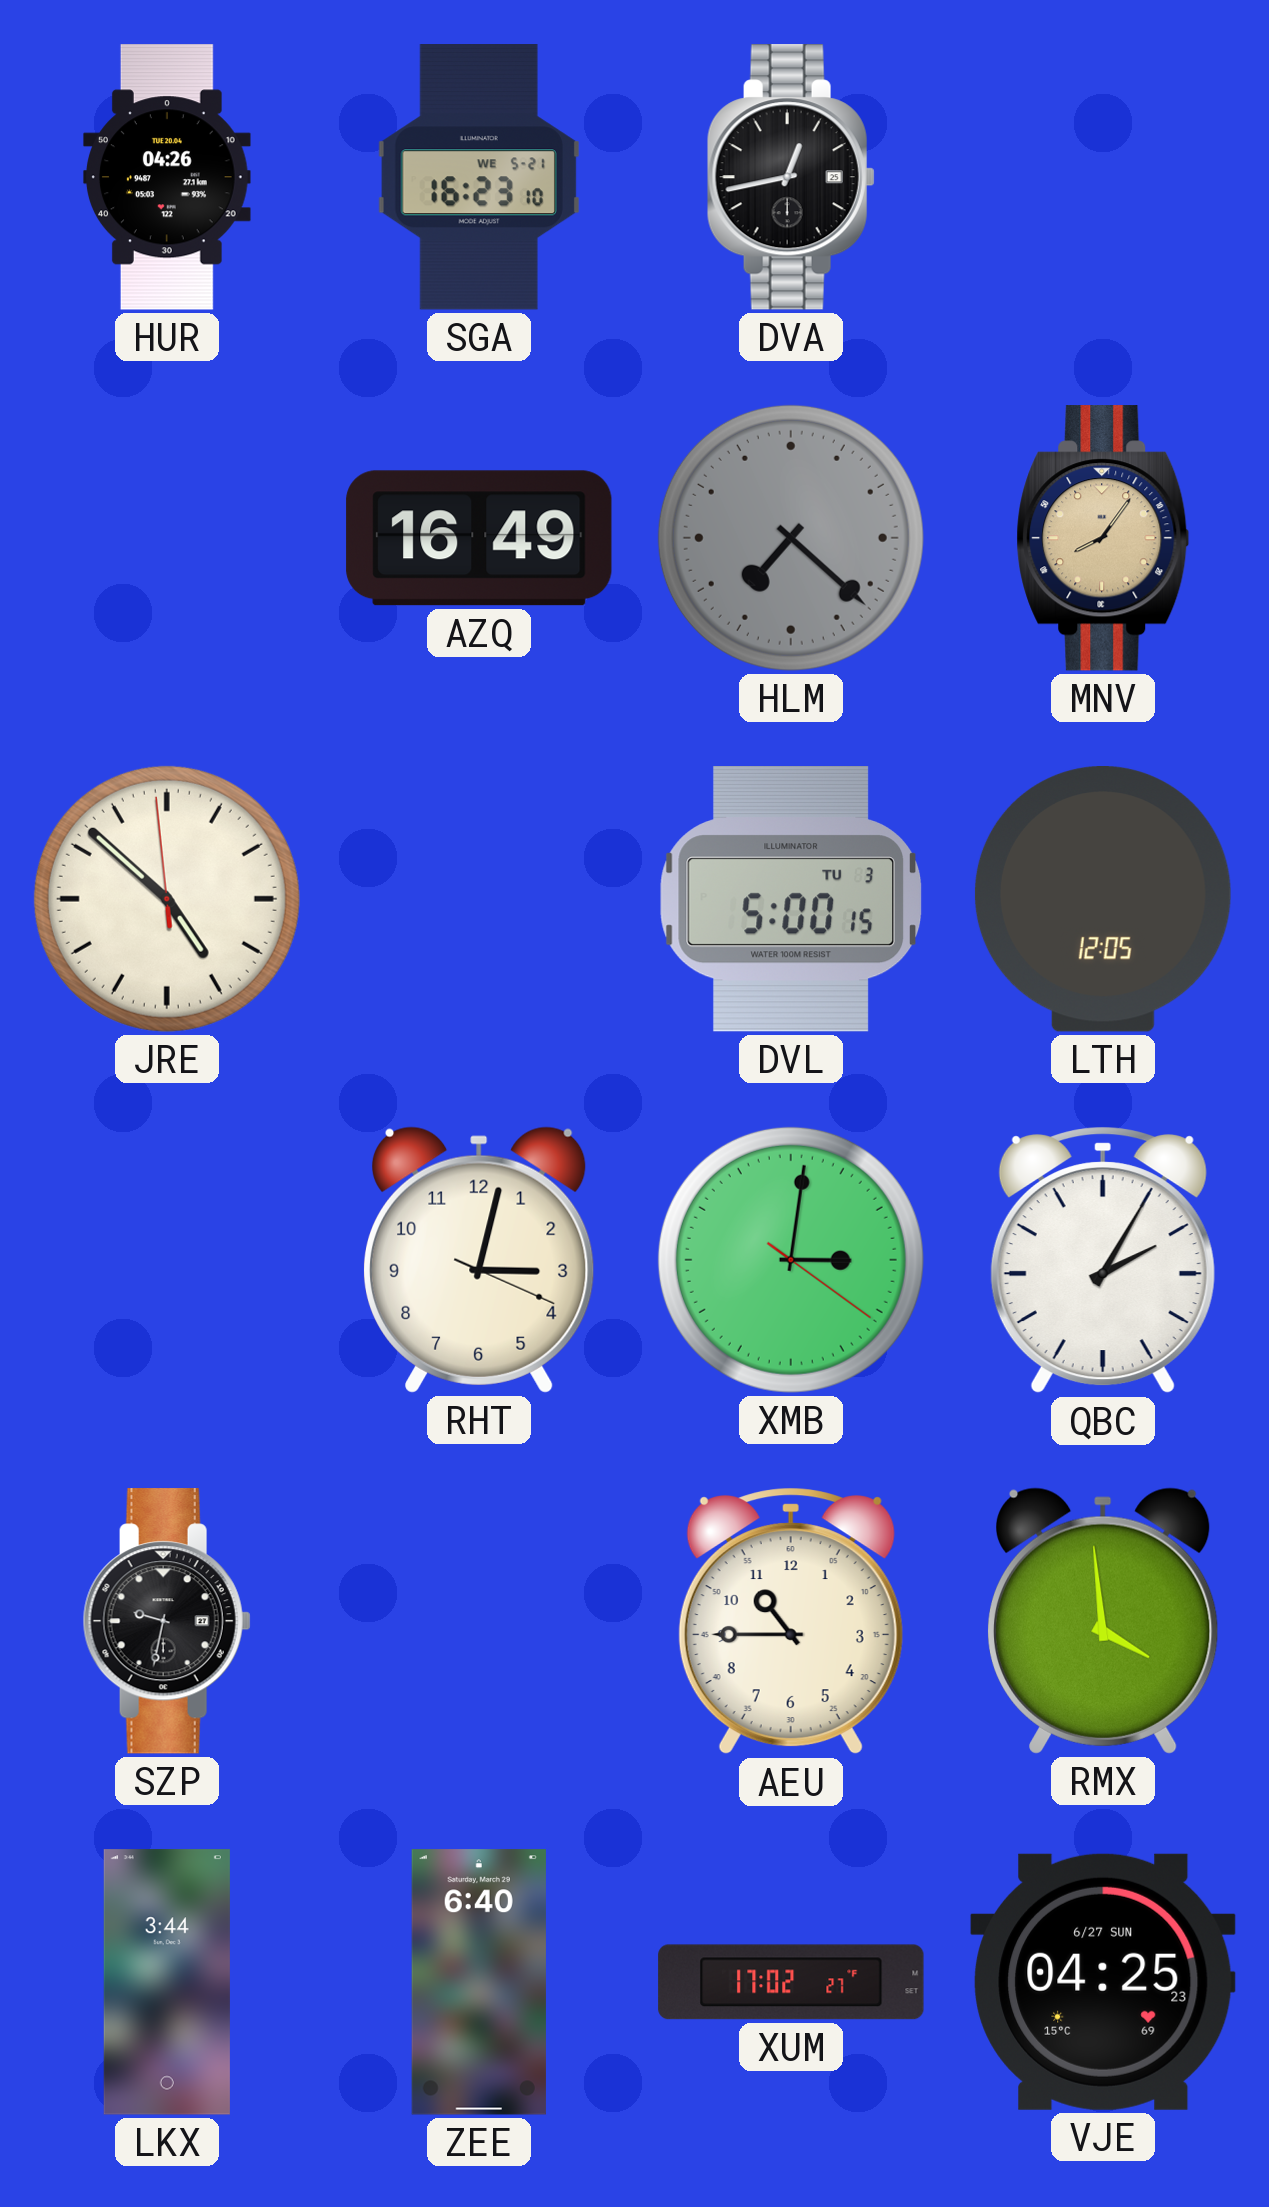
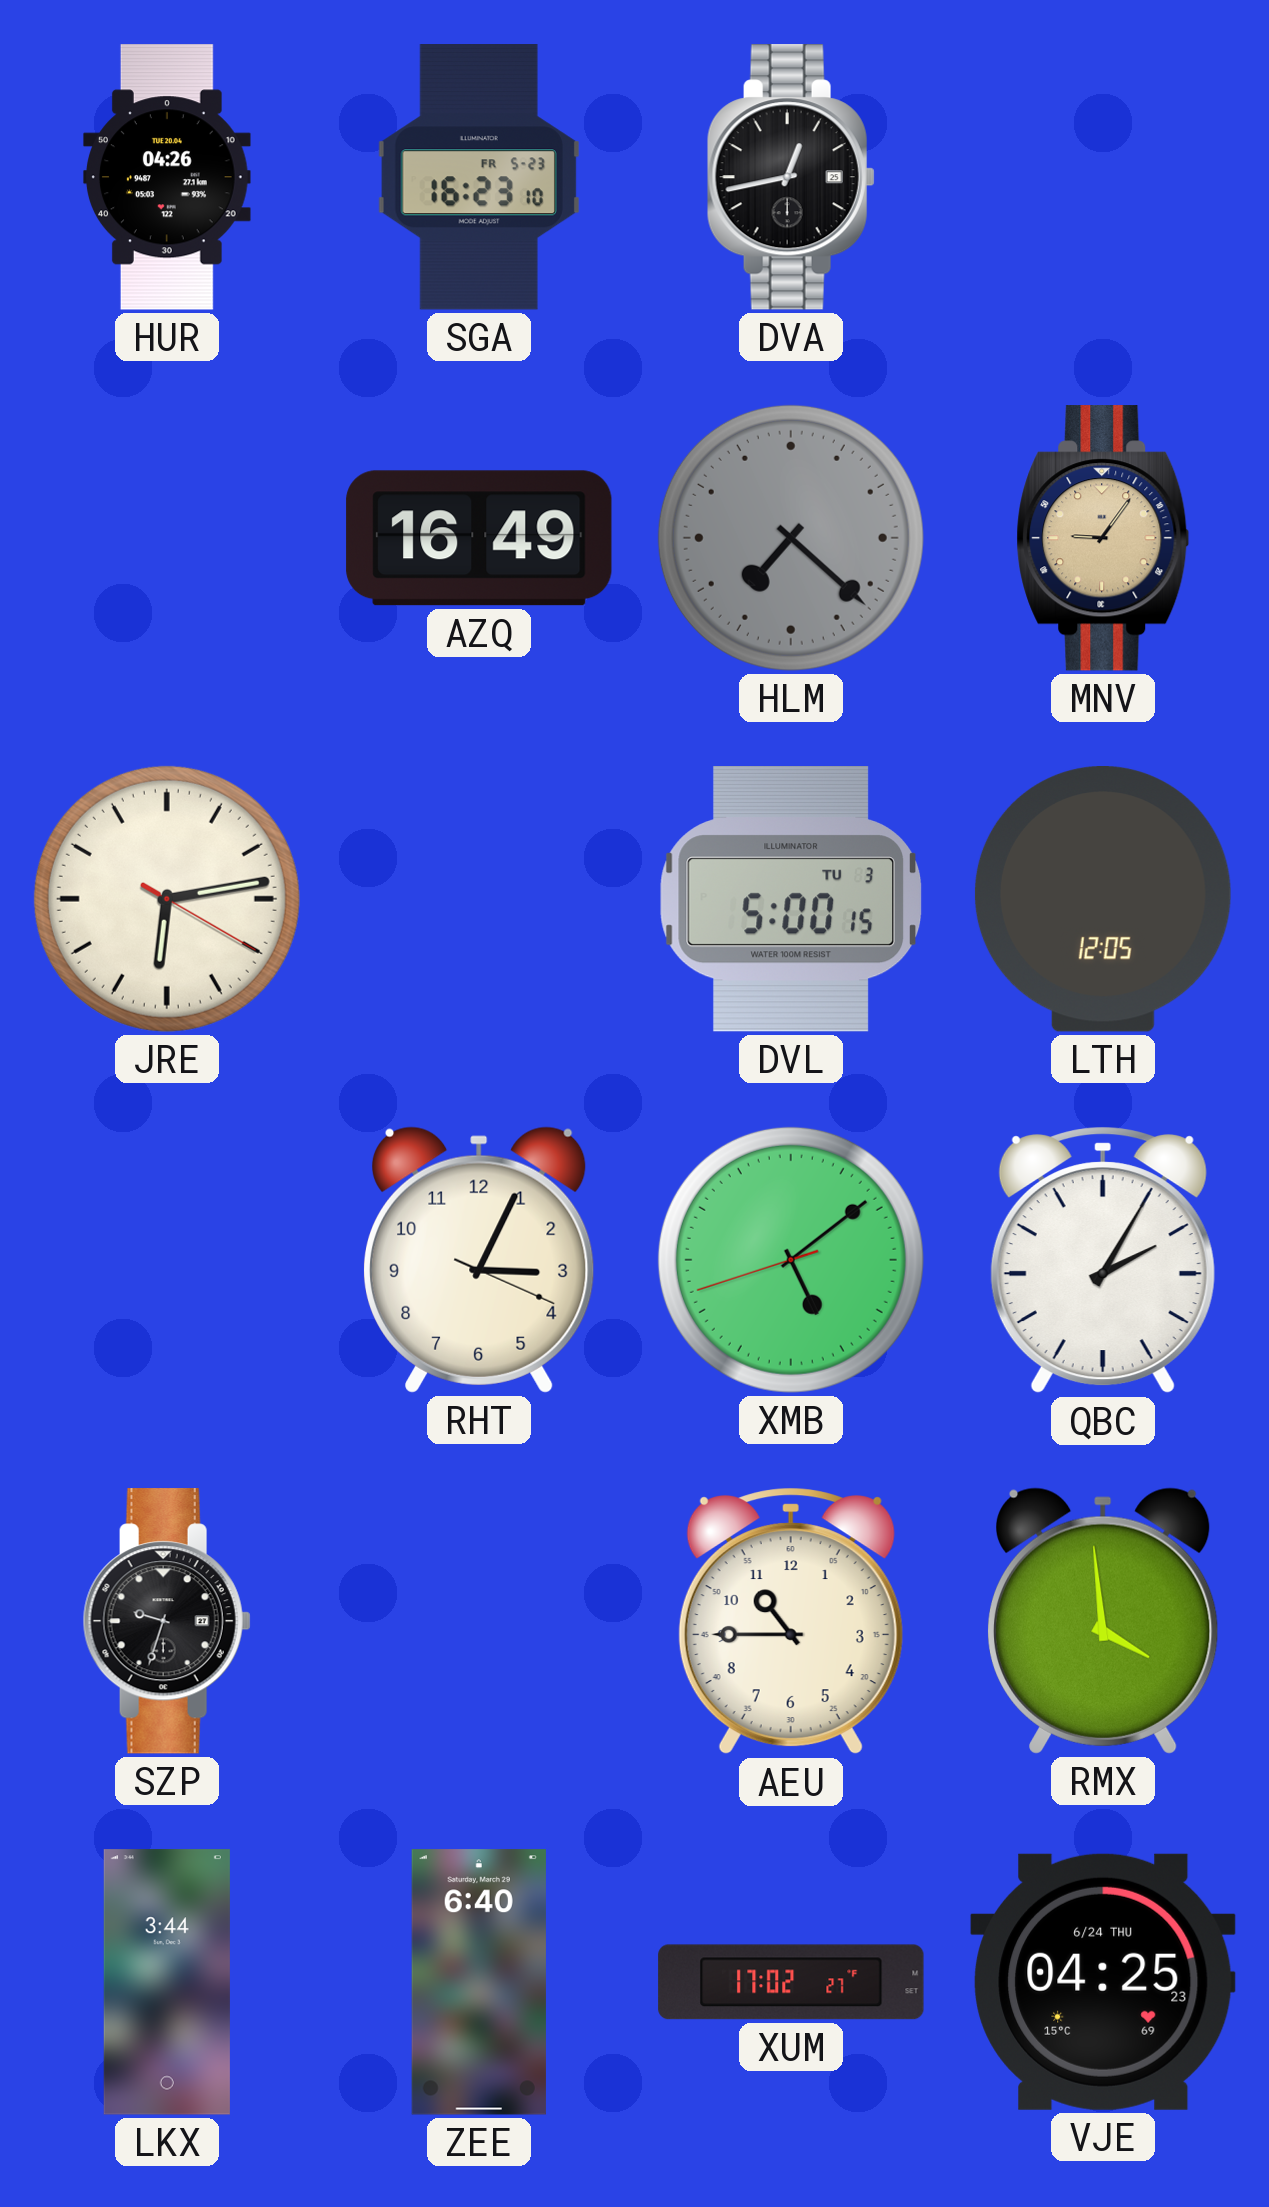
SGA date: WE 5-21 -> FR 5-23
MNV: 8:06 -> 9:06
JRE: 4:51 -> 6:13
RHT: 3:02 -> 3:04
XMB: 3:01 -> 5:08
SZP: 9:32 -> 9:33
VJE date: 6/27 SUN -> 6/24 THU
